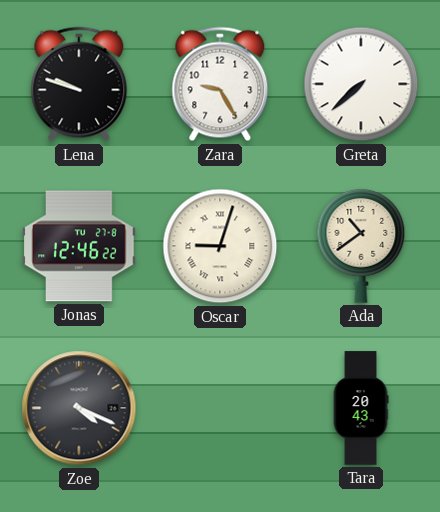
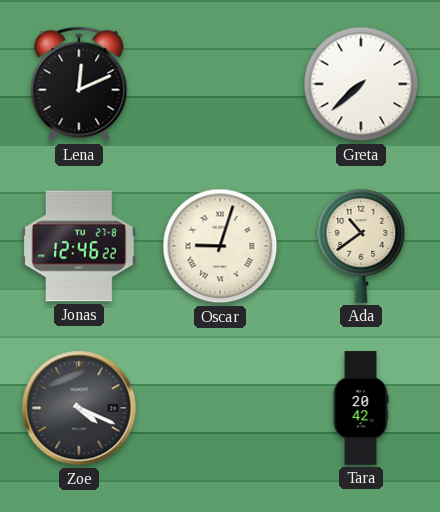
Lena: 9:48 -> 12:11
Zara: 9:25 -> none
Tara: 20:43 -> 20:42
